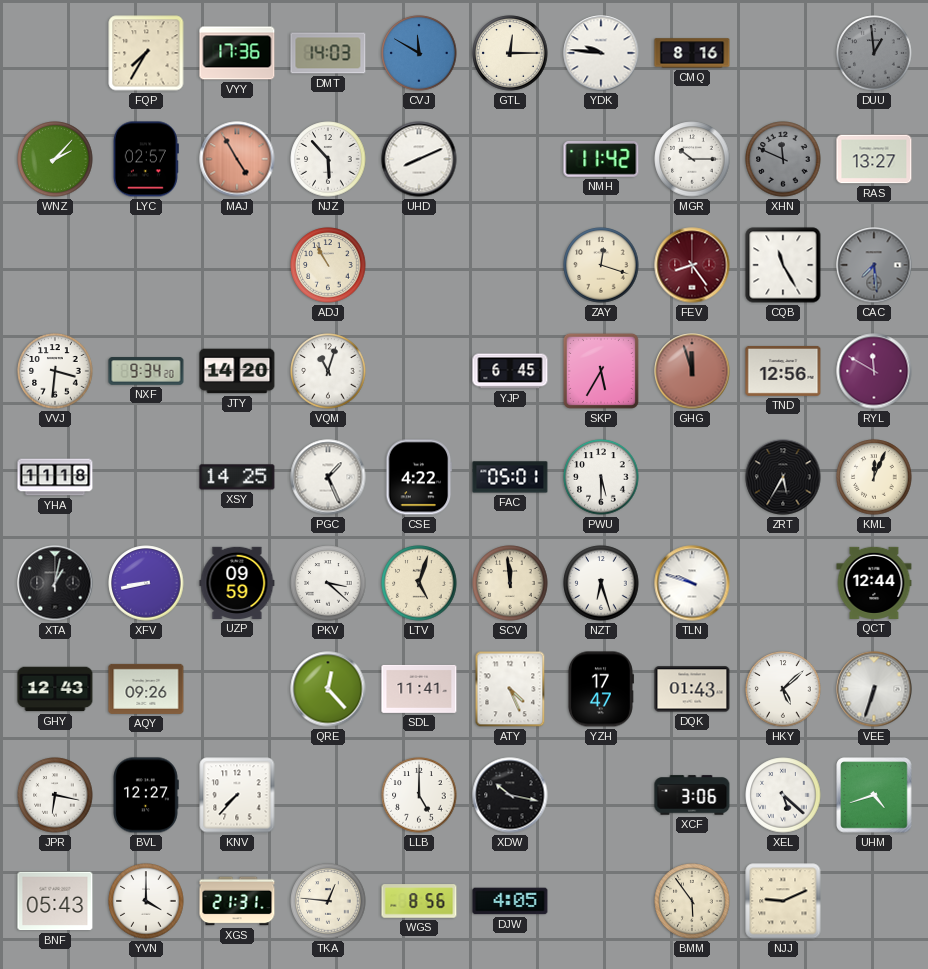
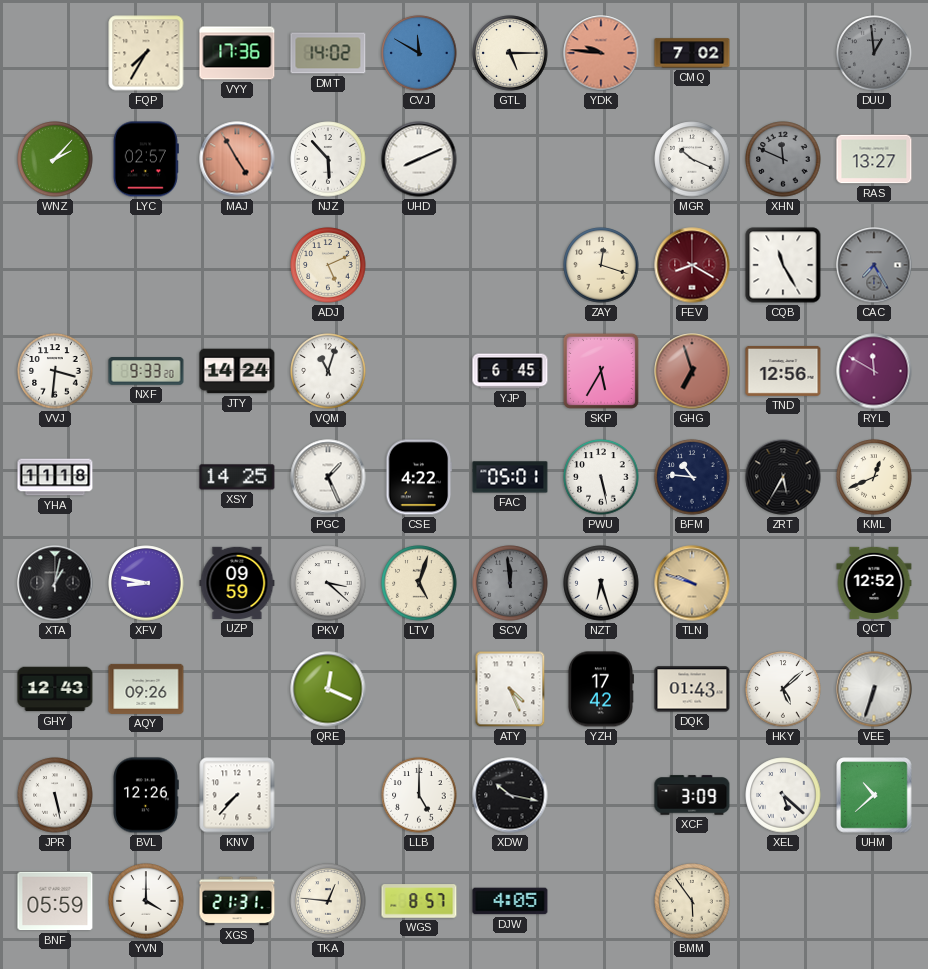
DMT: 14:03 -> 14:02
GTL: 12:15 -> 5:15
YDK dial: white -> salmon
CMQ: 8:16 -> 7:02
NMH: 11:42 -> none
MGR: 10:15 -> 10:19
ADJ: 10:55 -> 5:11
FEV: 8:24 -> 8:20
CAC: 7:29 -> 7:25
NXF: 9:34 -> 9:33
JTY: 14:20 -> 14:24
GHG: 11:57 -> 6:57
PWU: 5:30 -> 5:28
BFM: none -> 10:46
KML: 12:04 -> 12:41
XFV: 8:43 -> 8:47
SCV dial: cream -> grey
TLN dial: white -> champagne
QCT: 12:44 -> 12:52
QRE: 12:23 -> 12:19
SDL: 11:41 -> none
YZH: 17:47 -> 17:42
JPR: 6:17 -> 5:28
BVL: 12:27 -> 12:26
XCF: 3:06 -> 3:09
UHM: 4:42 -> 10:38
BNF: 05:43 -> 05:59
WGS: 8:56 -> 8:57
NJJ: 9:11 -> none
